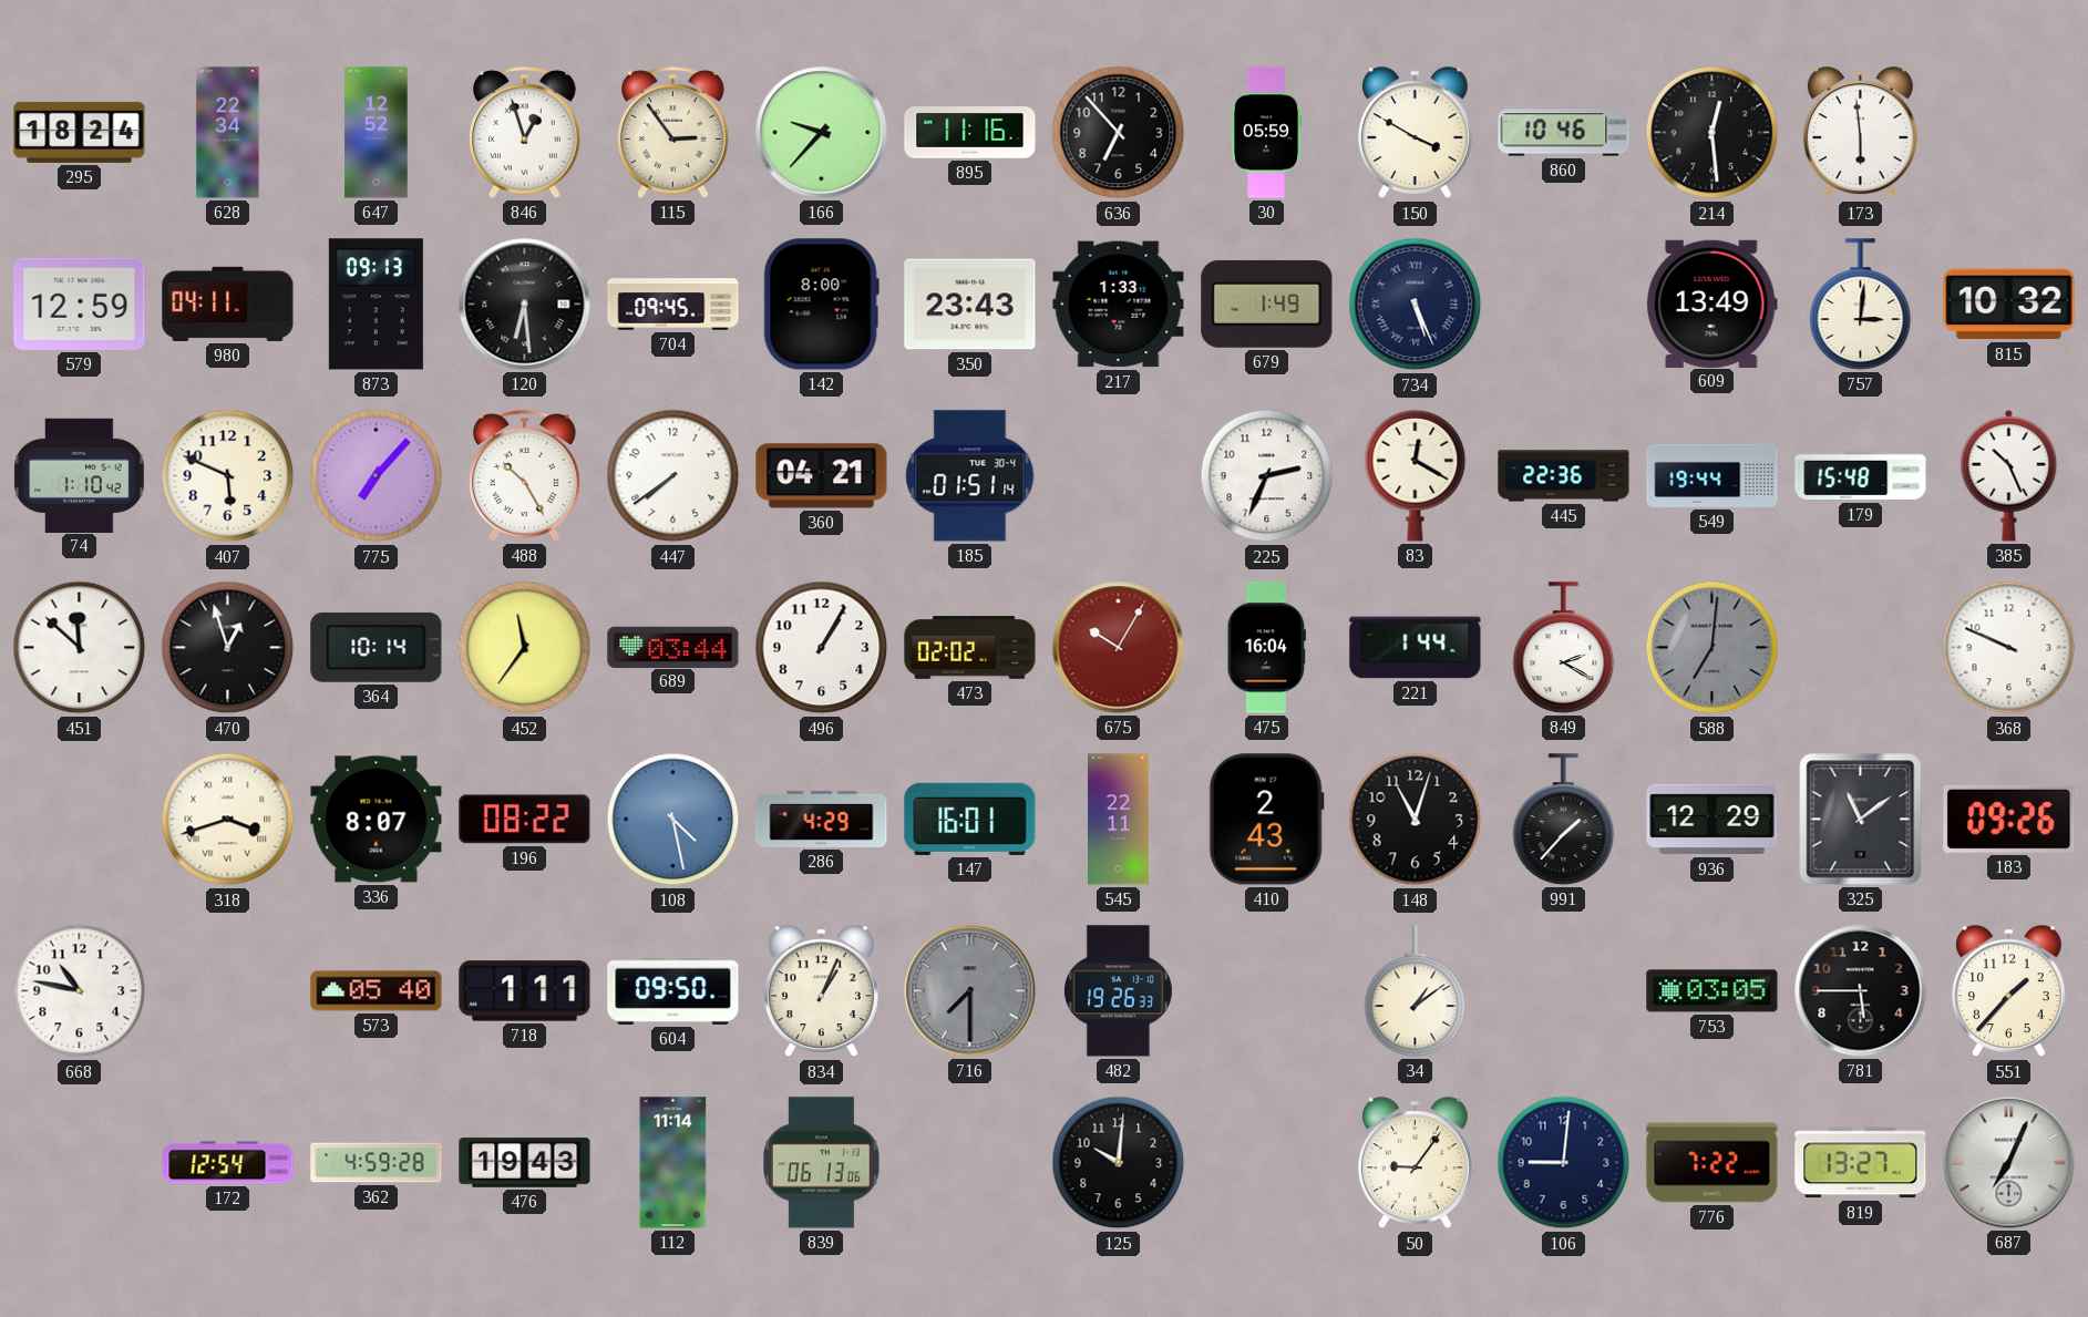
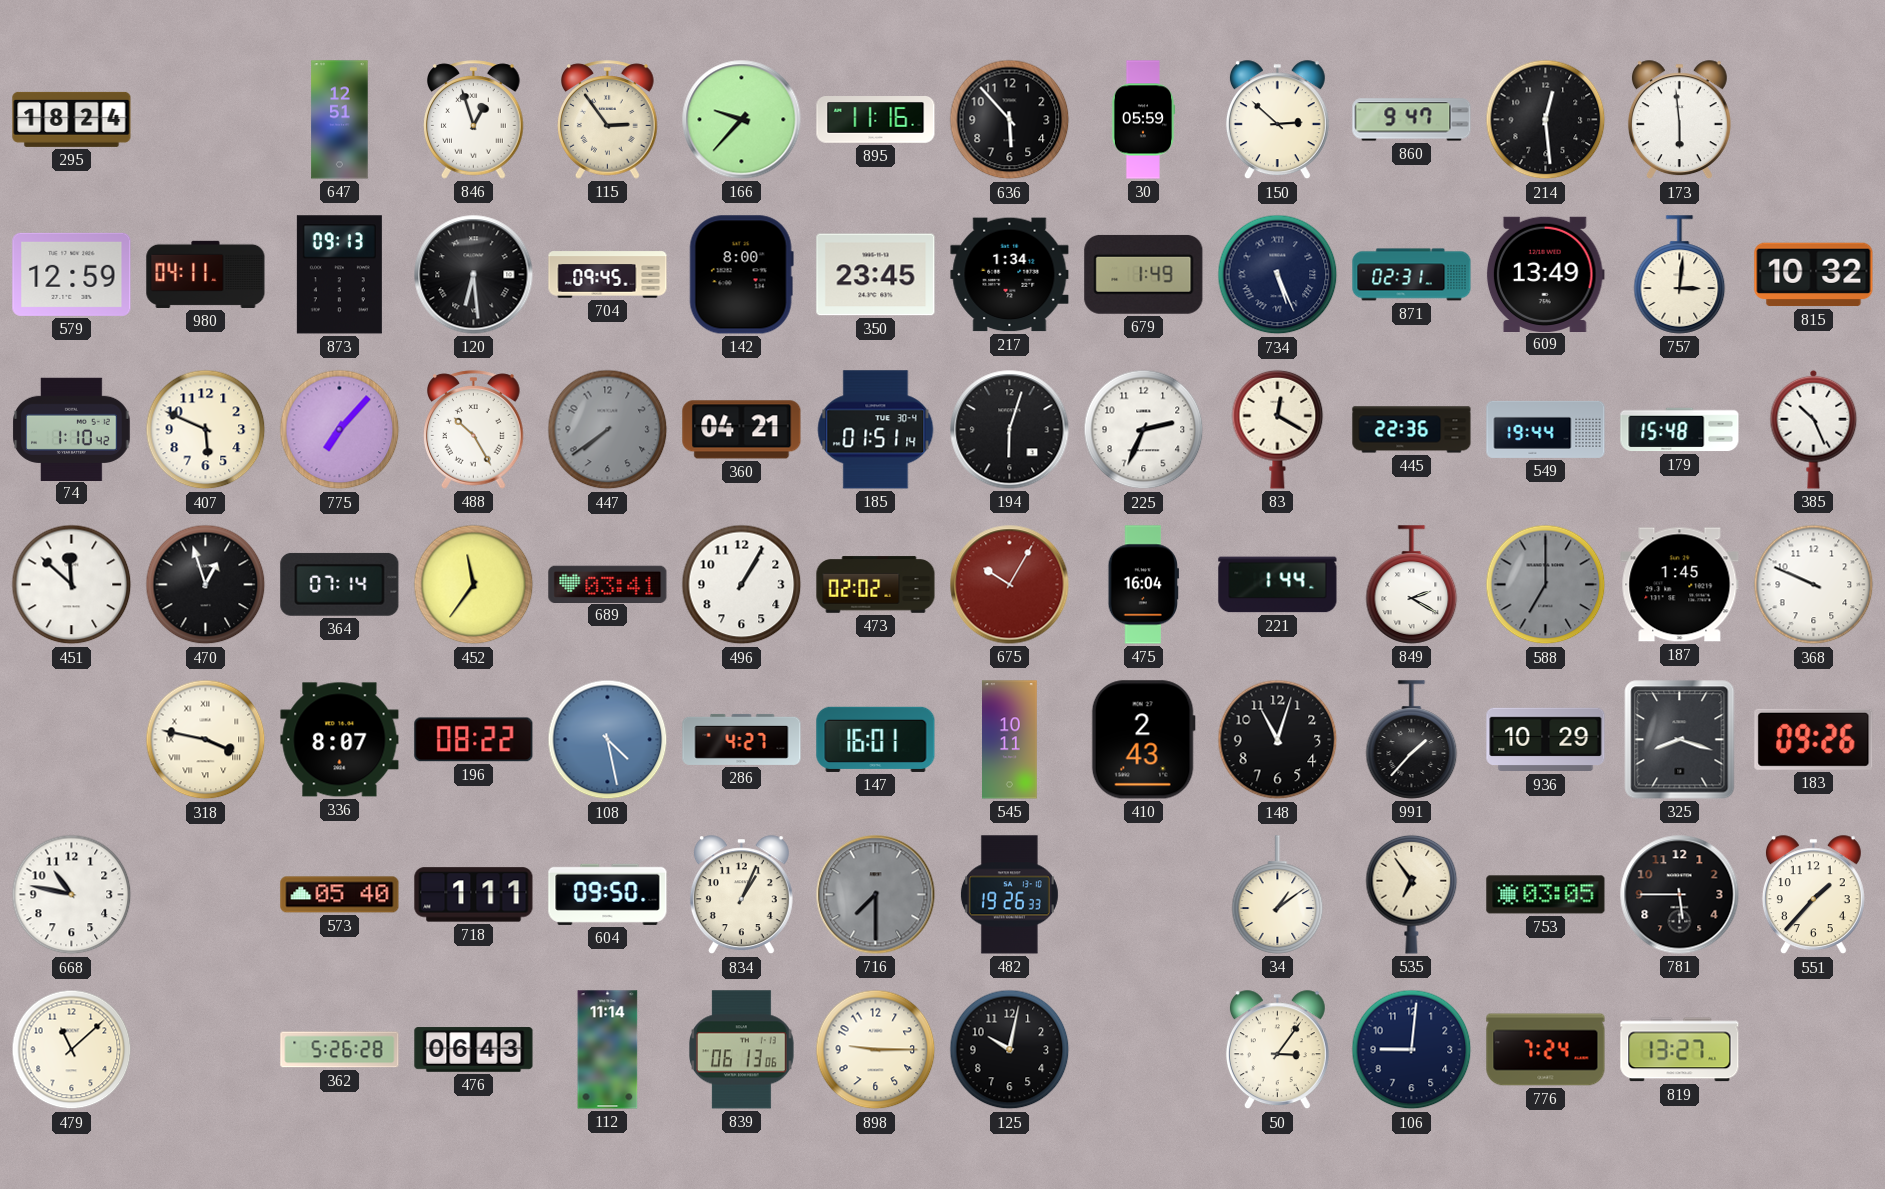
628: 22:34 -> none
647: 12:52 -> 12:51
636: 6:53 -> 5:53
150: 3:50 -> 2:52
860: 10:46 -> 9:47
350: 23:43 -> 23:45
217: 1:33 -> 1:34
871: none -> 02:31
447 dial: white -> grey
194: none -> 6:03
364: 10:14 -> 07:14
689: 03:44 -> 03:41
588: 7:01 -> 7:00
187: none -> 1:45
318: 3:42 -> 3:47
286: 4:29 -> 4:27
545: 22:11 -> 10:11
936: 12:29 -> 10:29
325: 11:09 -> 8:18
535: none -> 6:54
479: none -> 11:08
172: 12:54 -> none
362: 4:59 -> 5:26
476: 19:43 -> 06:43
898: none -> 9:15
125: 10:01 -> 10:02
50: 9:06 -> 3:06
776: 7:22 -> 7:24
687: 7:04 -> none
